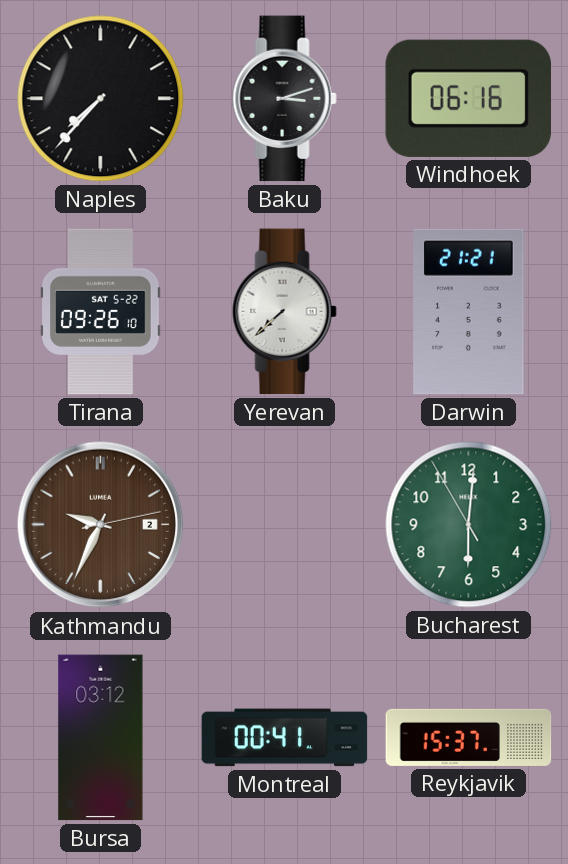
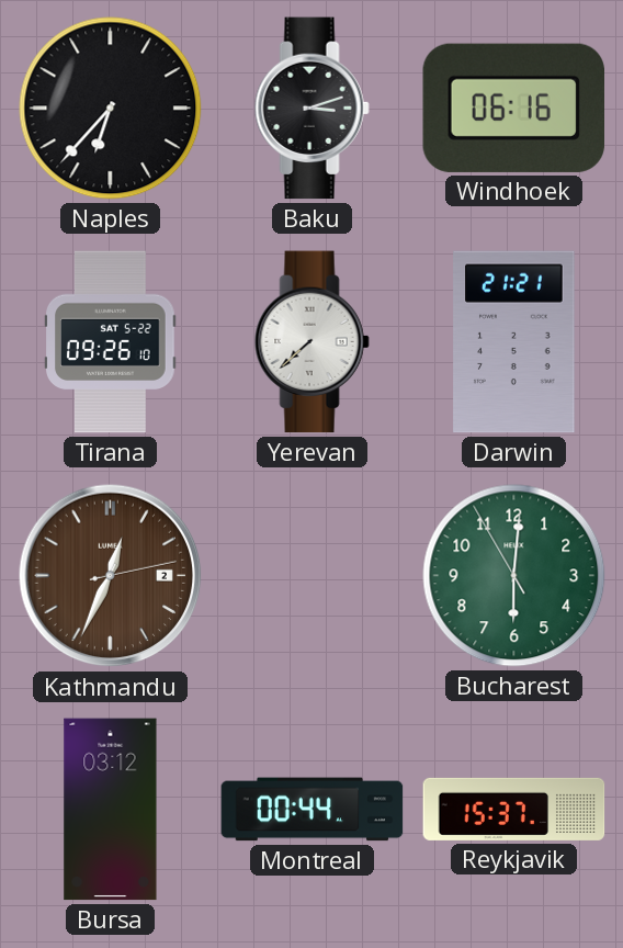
Naples: 7:37 -> 6:37
Kathmandu: 9:34 -> 12:34
Montreal: 00:41 -> 00:44
